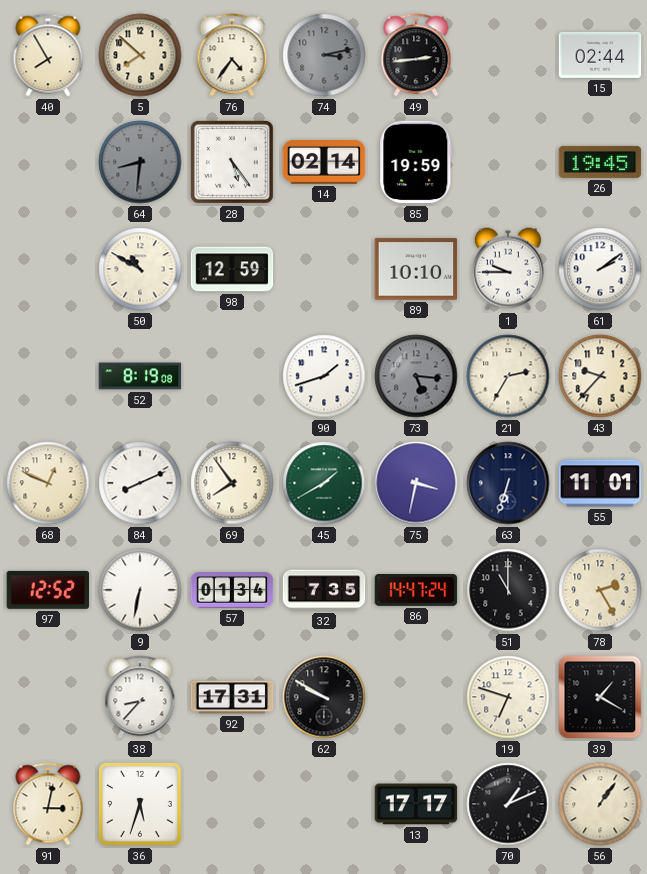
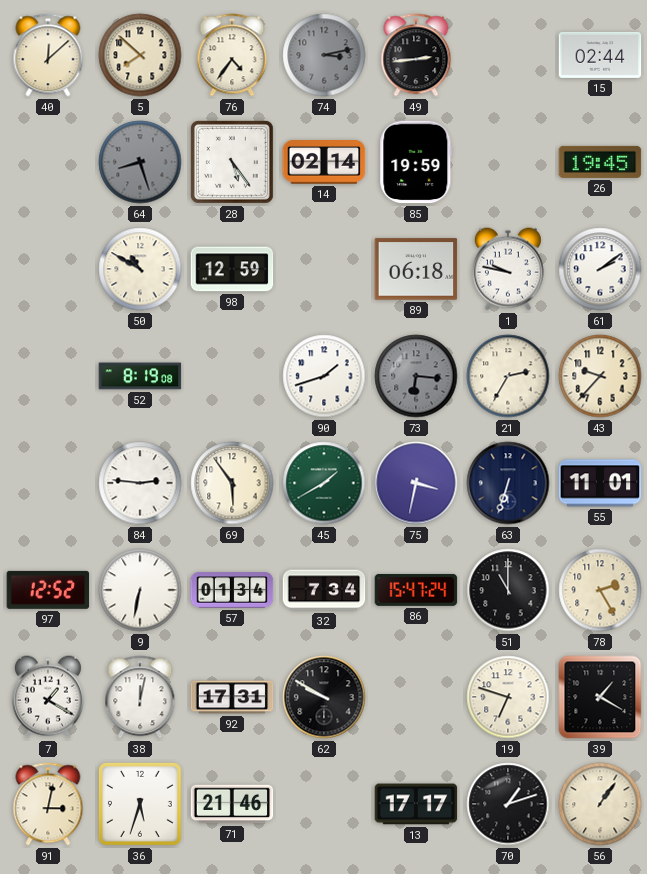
40: 7:55 -> 12:08
64: 8:31 -> 8:27
89: 10:10 -> 06:18
1: 9:45 -> 9:47
73: 5:16 -> 6:16
68: 12:49 -> none
84: 8:11 -> 2:46
69: 7:54 -> 5:54
32: 7:35 -> 7:34
86: 14:47 -> 15:47
7: none -> 1:20
38: 8:37 -> 12:02
71: none -> 21:46
70: 1:11 -> 1:12
